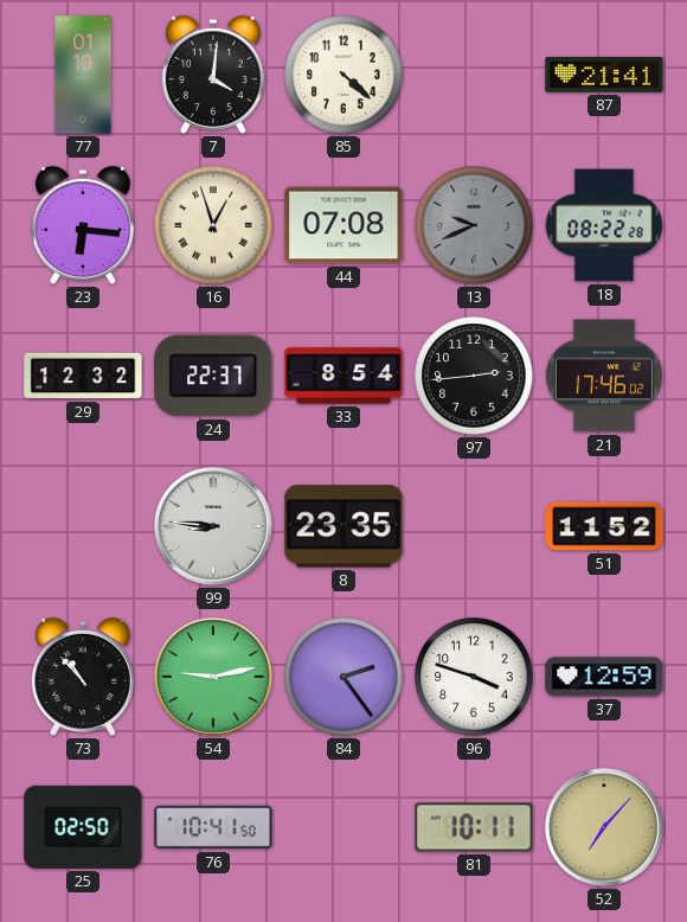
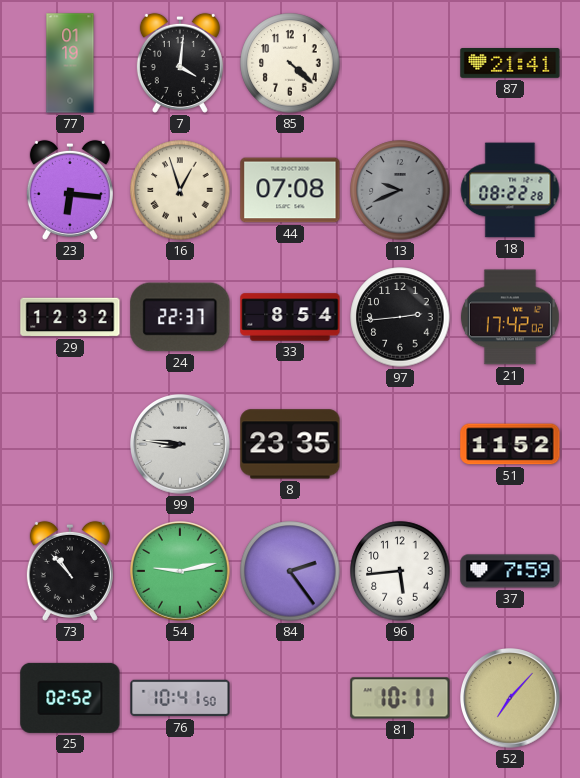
21: 17:46 -> 17:42
96: 3:48 -> 5:44
37: 12:59 -> 7:59
25: 02:50 -> 02:52
